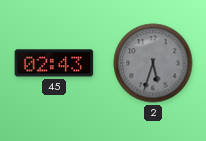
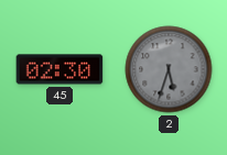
45: 02:43 -> 02:30
